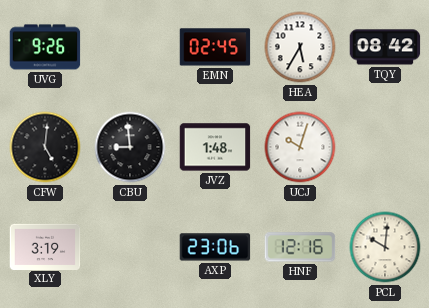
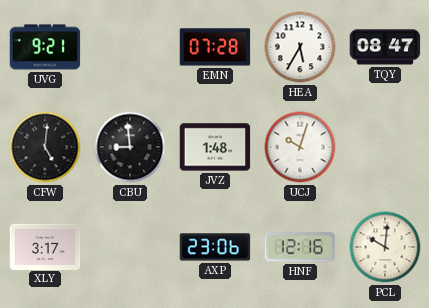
UVG: 9:26 -> 9:21
EMN: 02:45 -> 07:28
TQY: 08:42 -> 08:47
XLY: 3:19 -> 3:17
